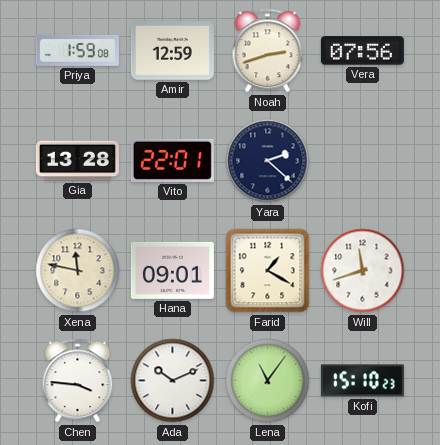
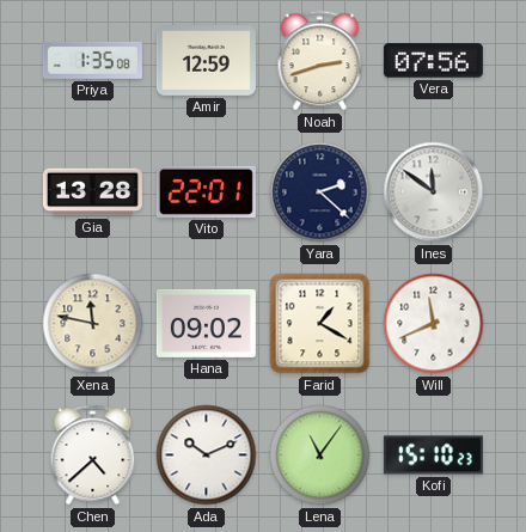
Priya: 1:59 -> 1:35
Ines: none -> 11:51
Hana: 09:01 -> 09:02
Will: 11:42 -> 11:41
Chen: 3:46 -> 4:38
